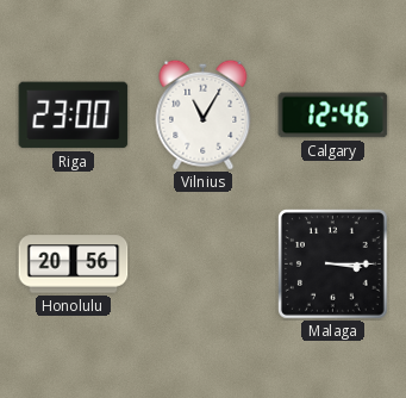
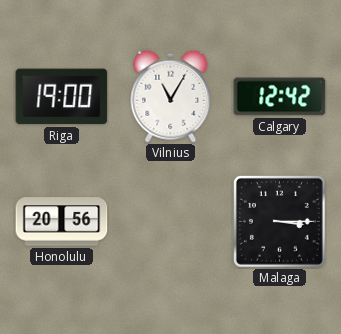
Riga: 23:00 -> 19:00
Calgary: 12:46 -> 12:42
